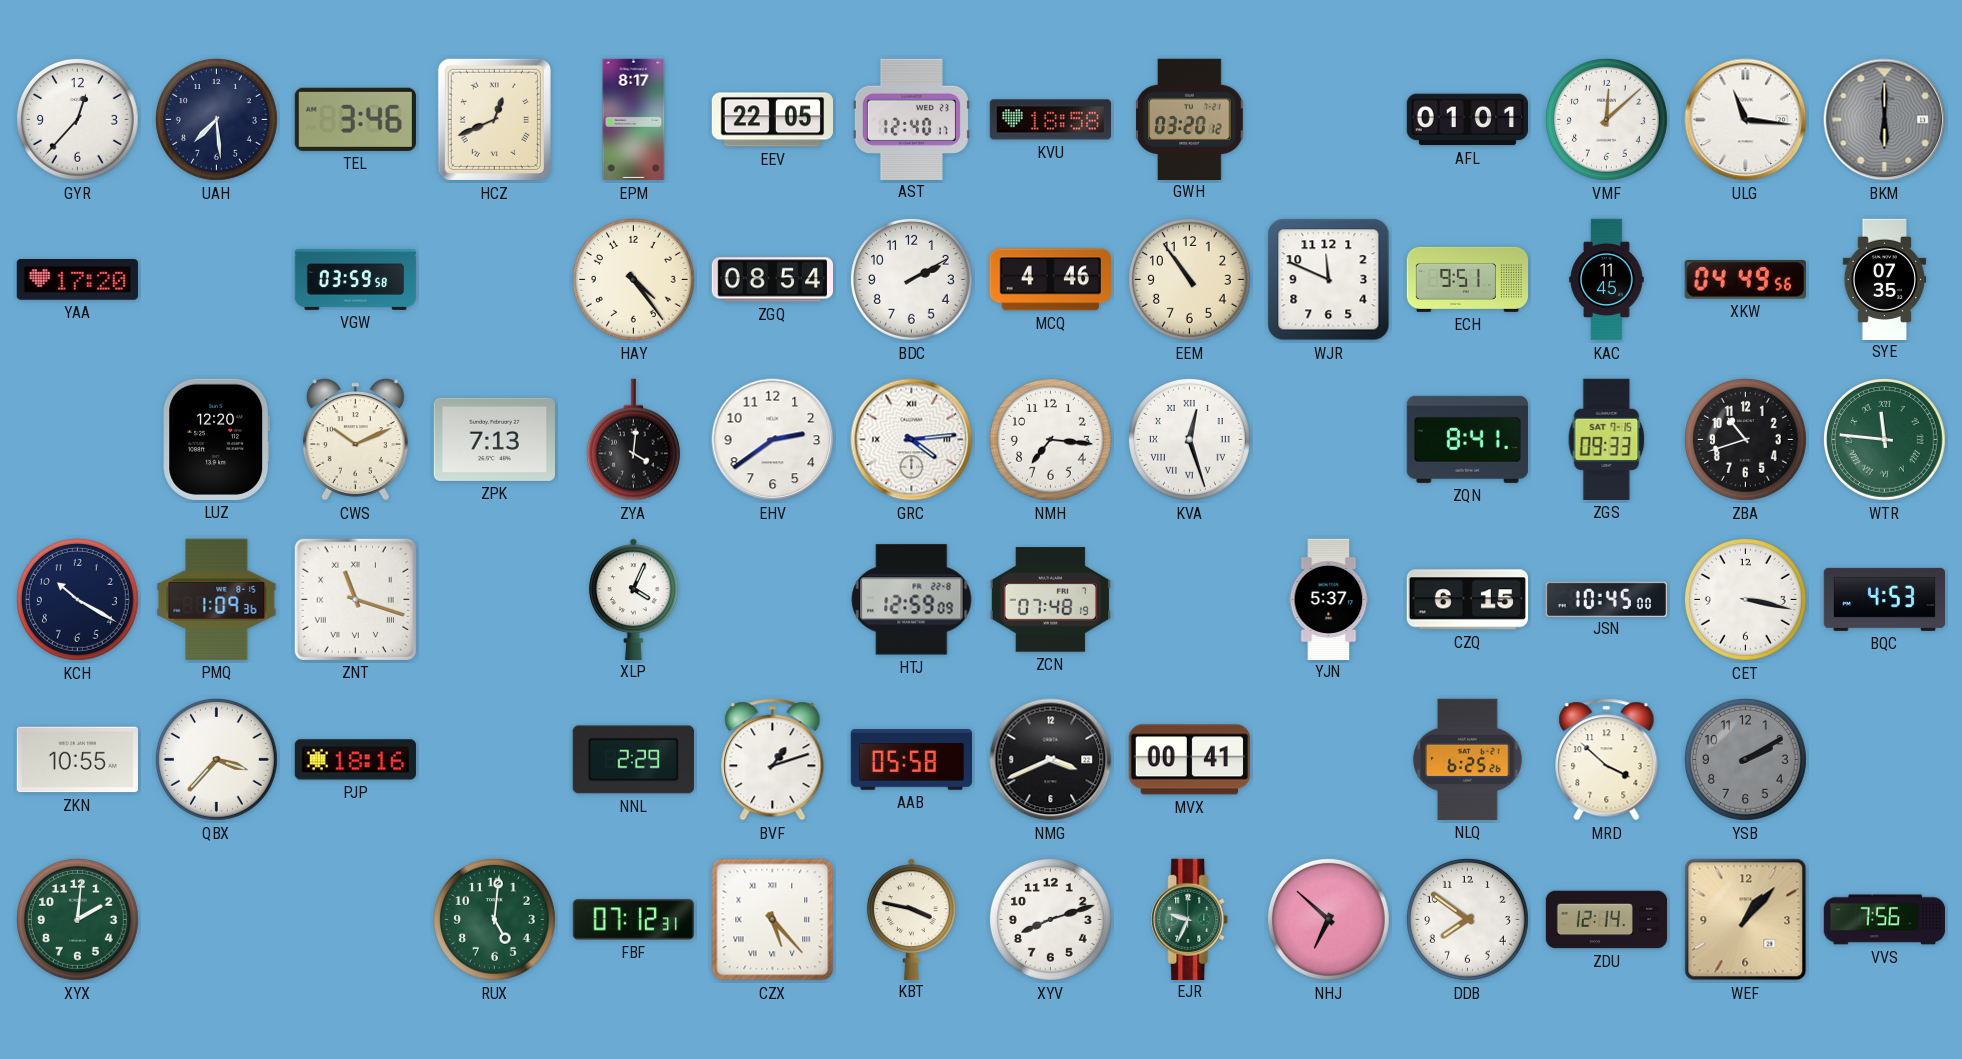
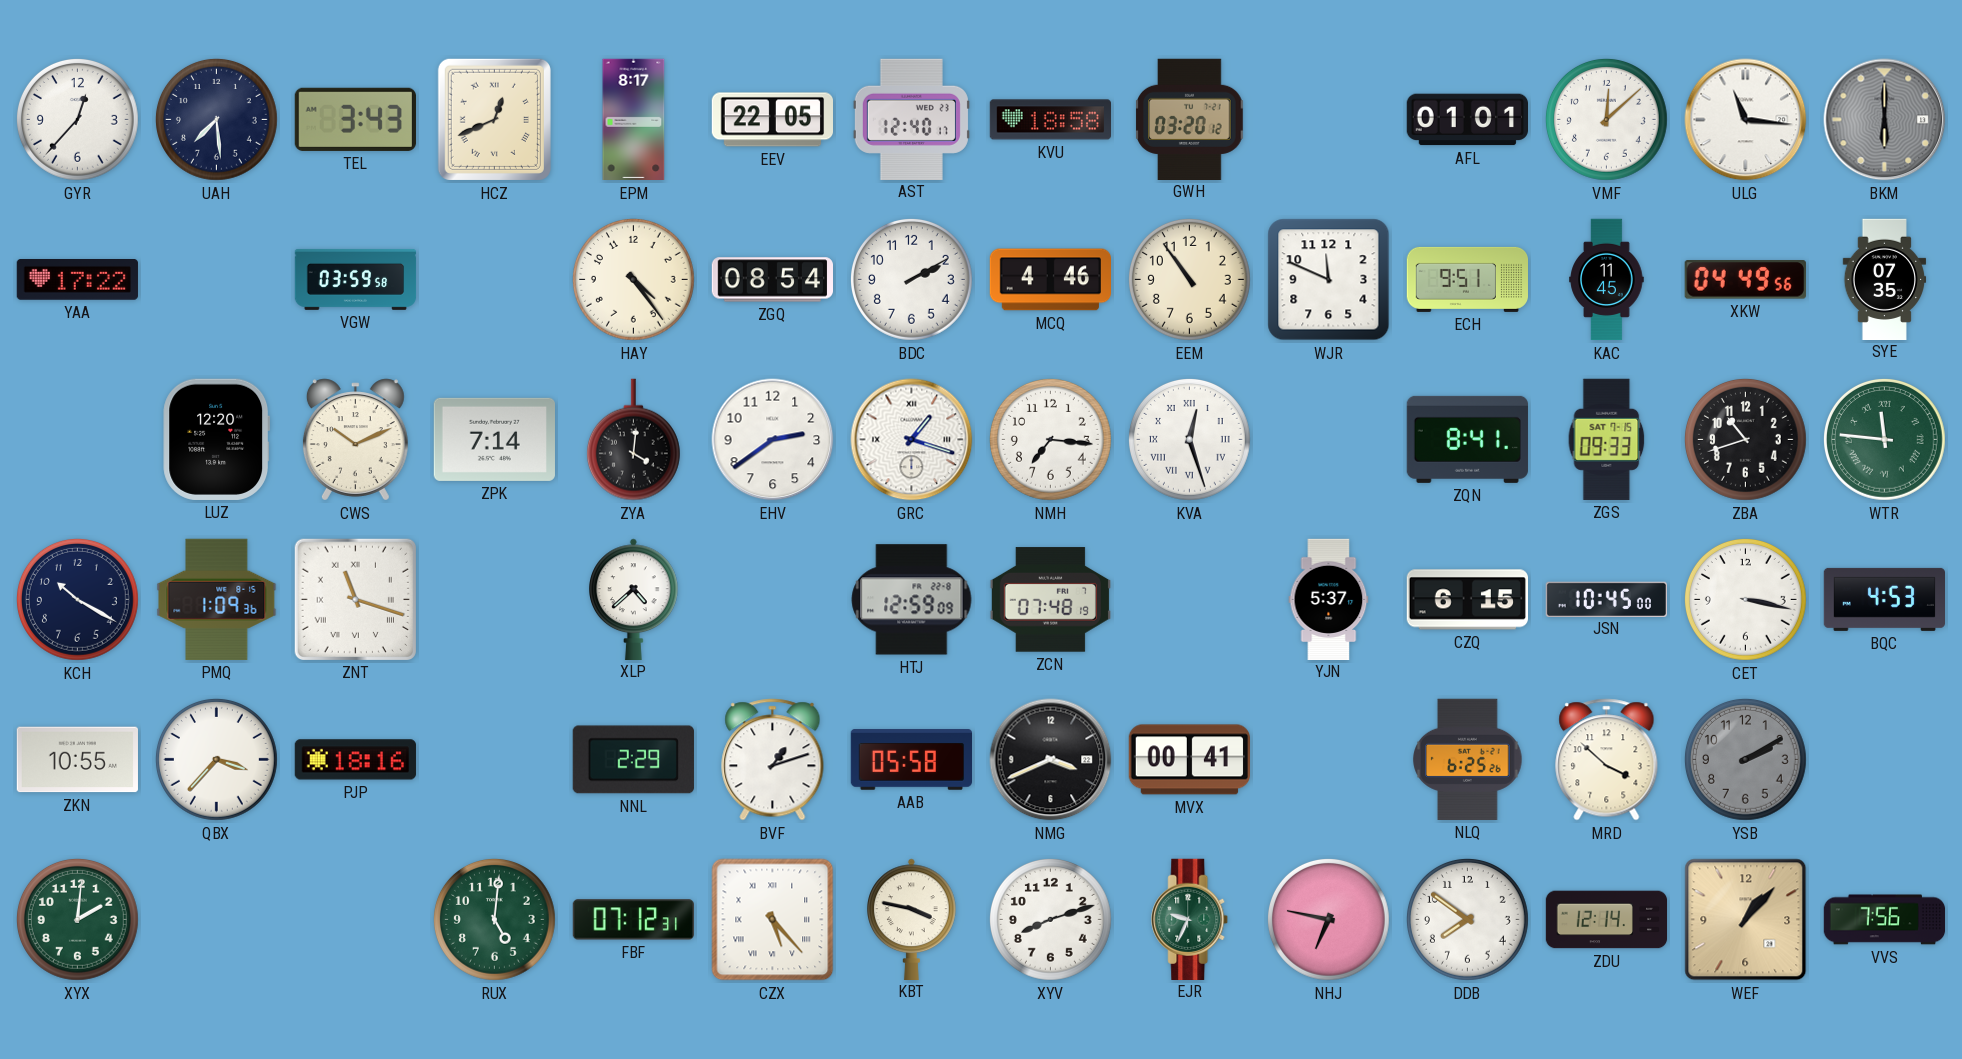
TEL: 3:46 -> 3:43
YAA: 17:20 -> 17:22
ZPK: 7:13 -> 7:14
GRC: 4:14 -> 1:18
XLP: 4:04 -> 4:38
NHJ: 6:52 -> 6:47
